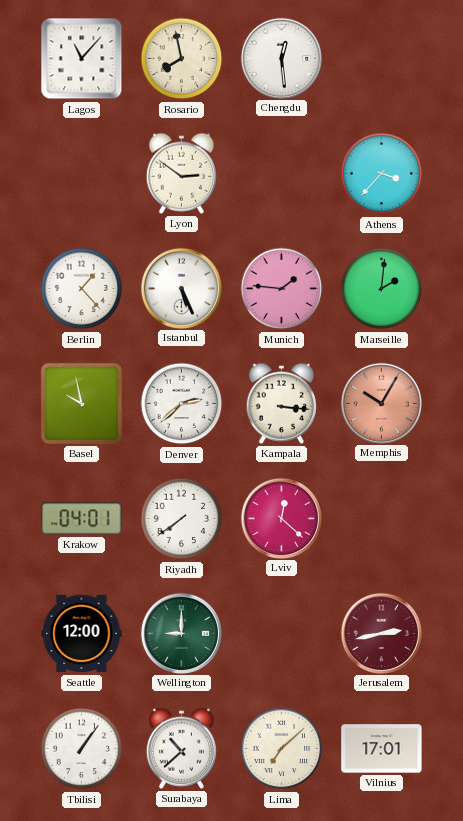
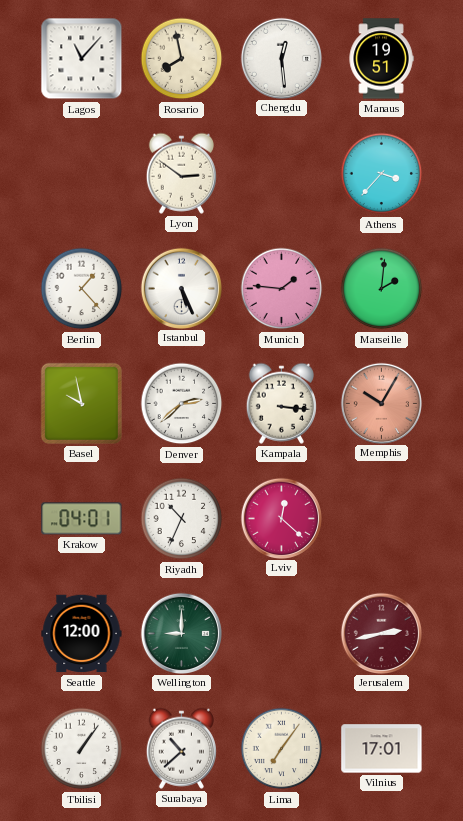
Manaus: none -> 19:51
Riyadh: 7:39 -> 10:34
Lima: 7:08 -> 7:06
